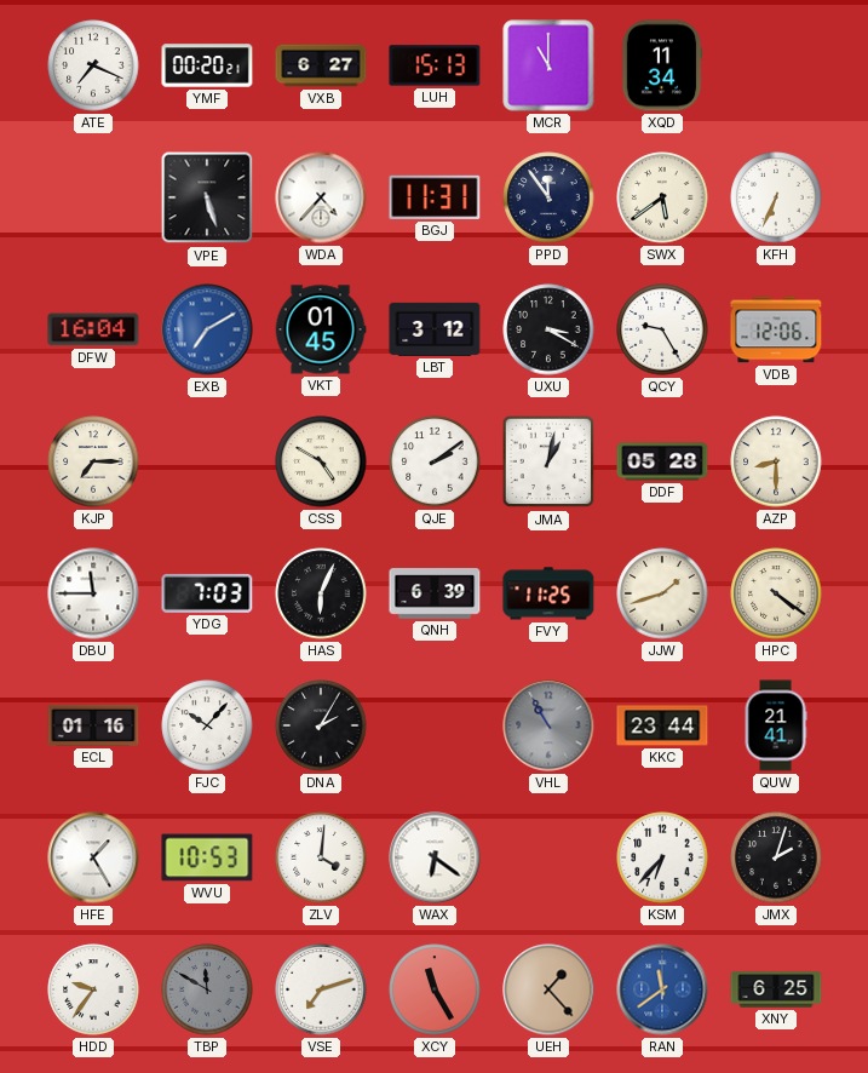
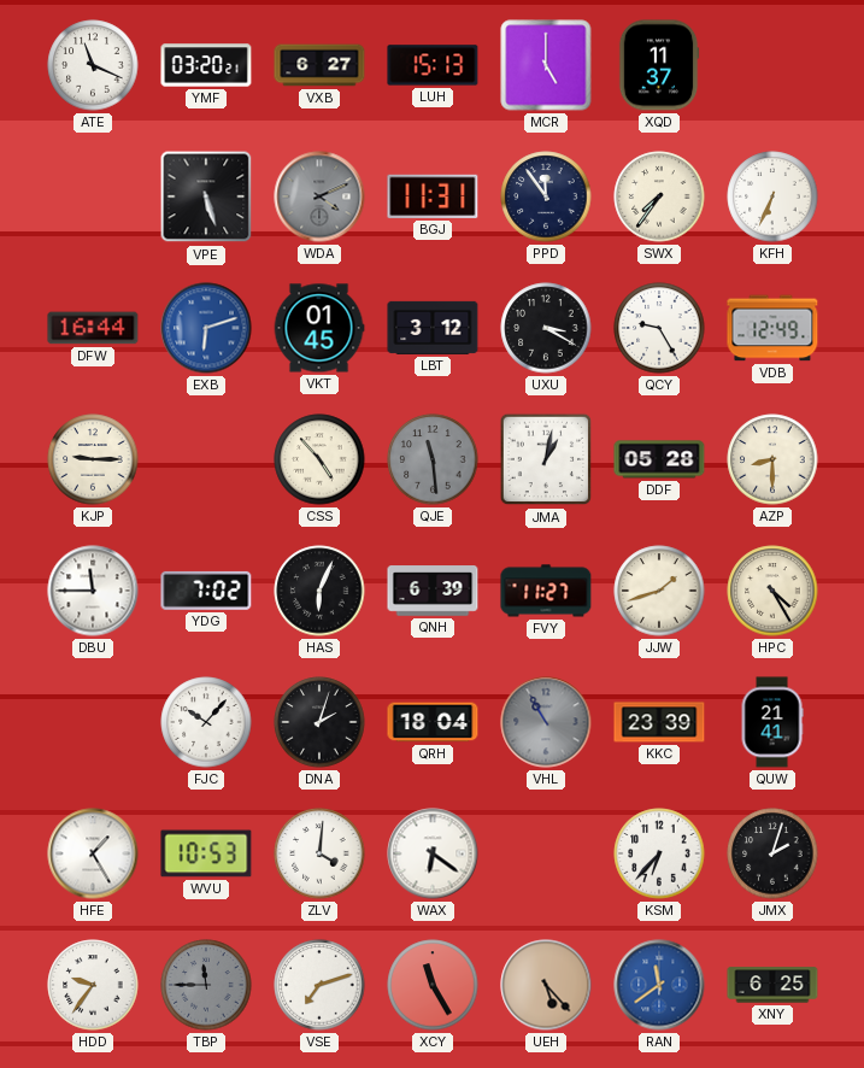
ATE: 7:19 -> 11:19
YMF: 00:20 -> 03:20
MCR: 11:00 -> 5:00
XQD: 11:34 -> 11:37
WDA: 4:37 -> 4:11
WDA dial: white -> grey
SWX: 5:39 -> 7:36
DFW: 16:04 -> 16:44
EXB: 7:10 -> 6:12
VDB: 12:06 -> 12:49
KJP: 7:15 -> 9:15
CSS: 4:50 -> 4:53
QJE: 2:09 -> 11:29
QJE dial: white -> grey
YDG: 7:03 -> 7:02
FVY: 11:25 -> 11:27
HPC: 4:21 -> 4:25
ECL: 01:16 -> none
DNA: 2:05 -> 2:03
QRH: none -> 18:04
KKC: 23:44 -> 23:39
TBP: 11:50 -> 11:45
UEH: 1:23 -> 5:23
